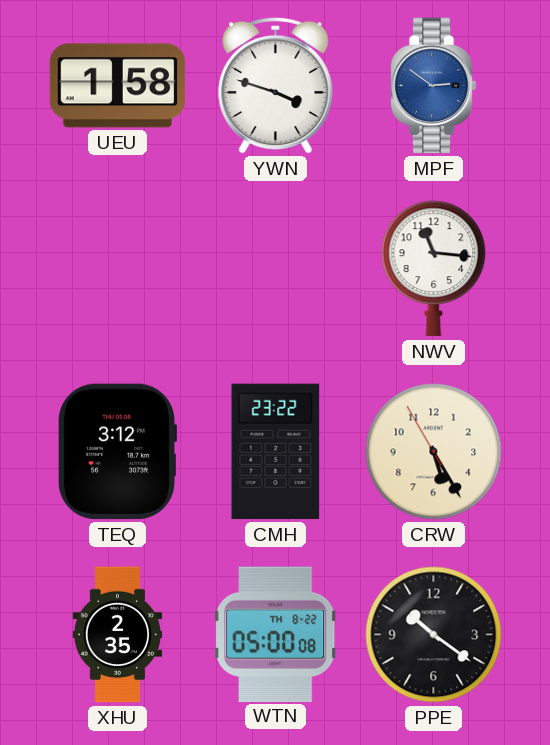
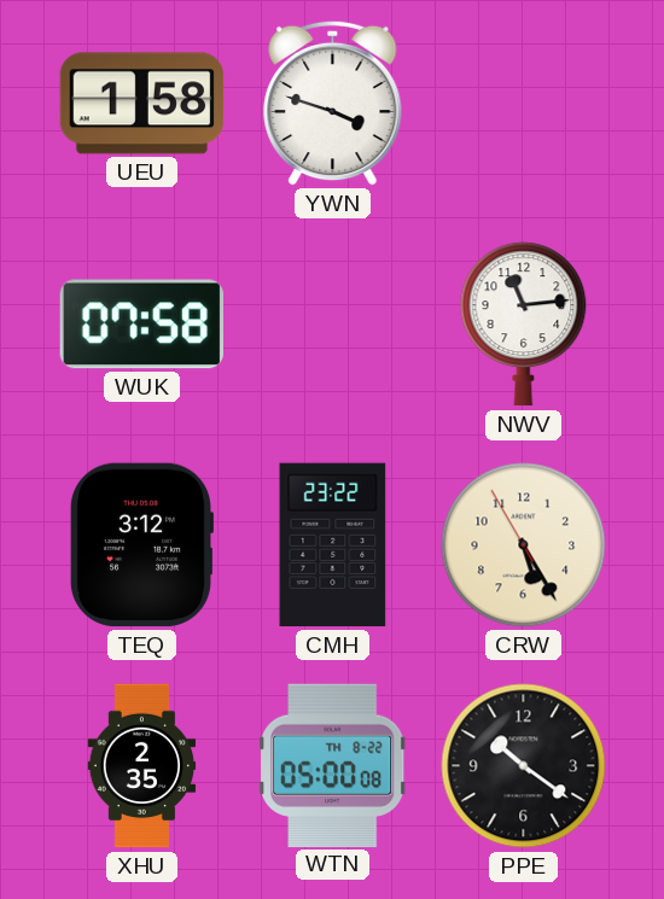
MPF: 2:51 -> none
WUK: none -> 07:58
NWV: 11:16 -> 11:14
